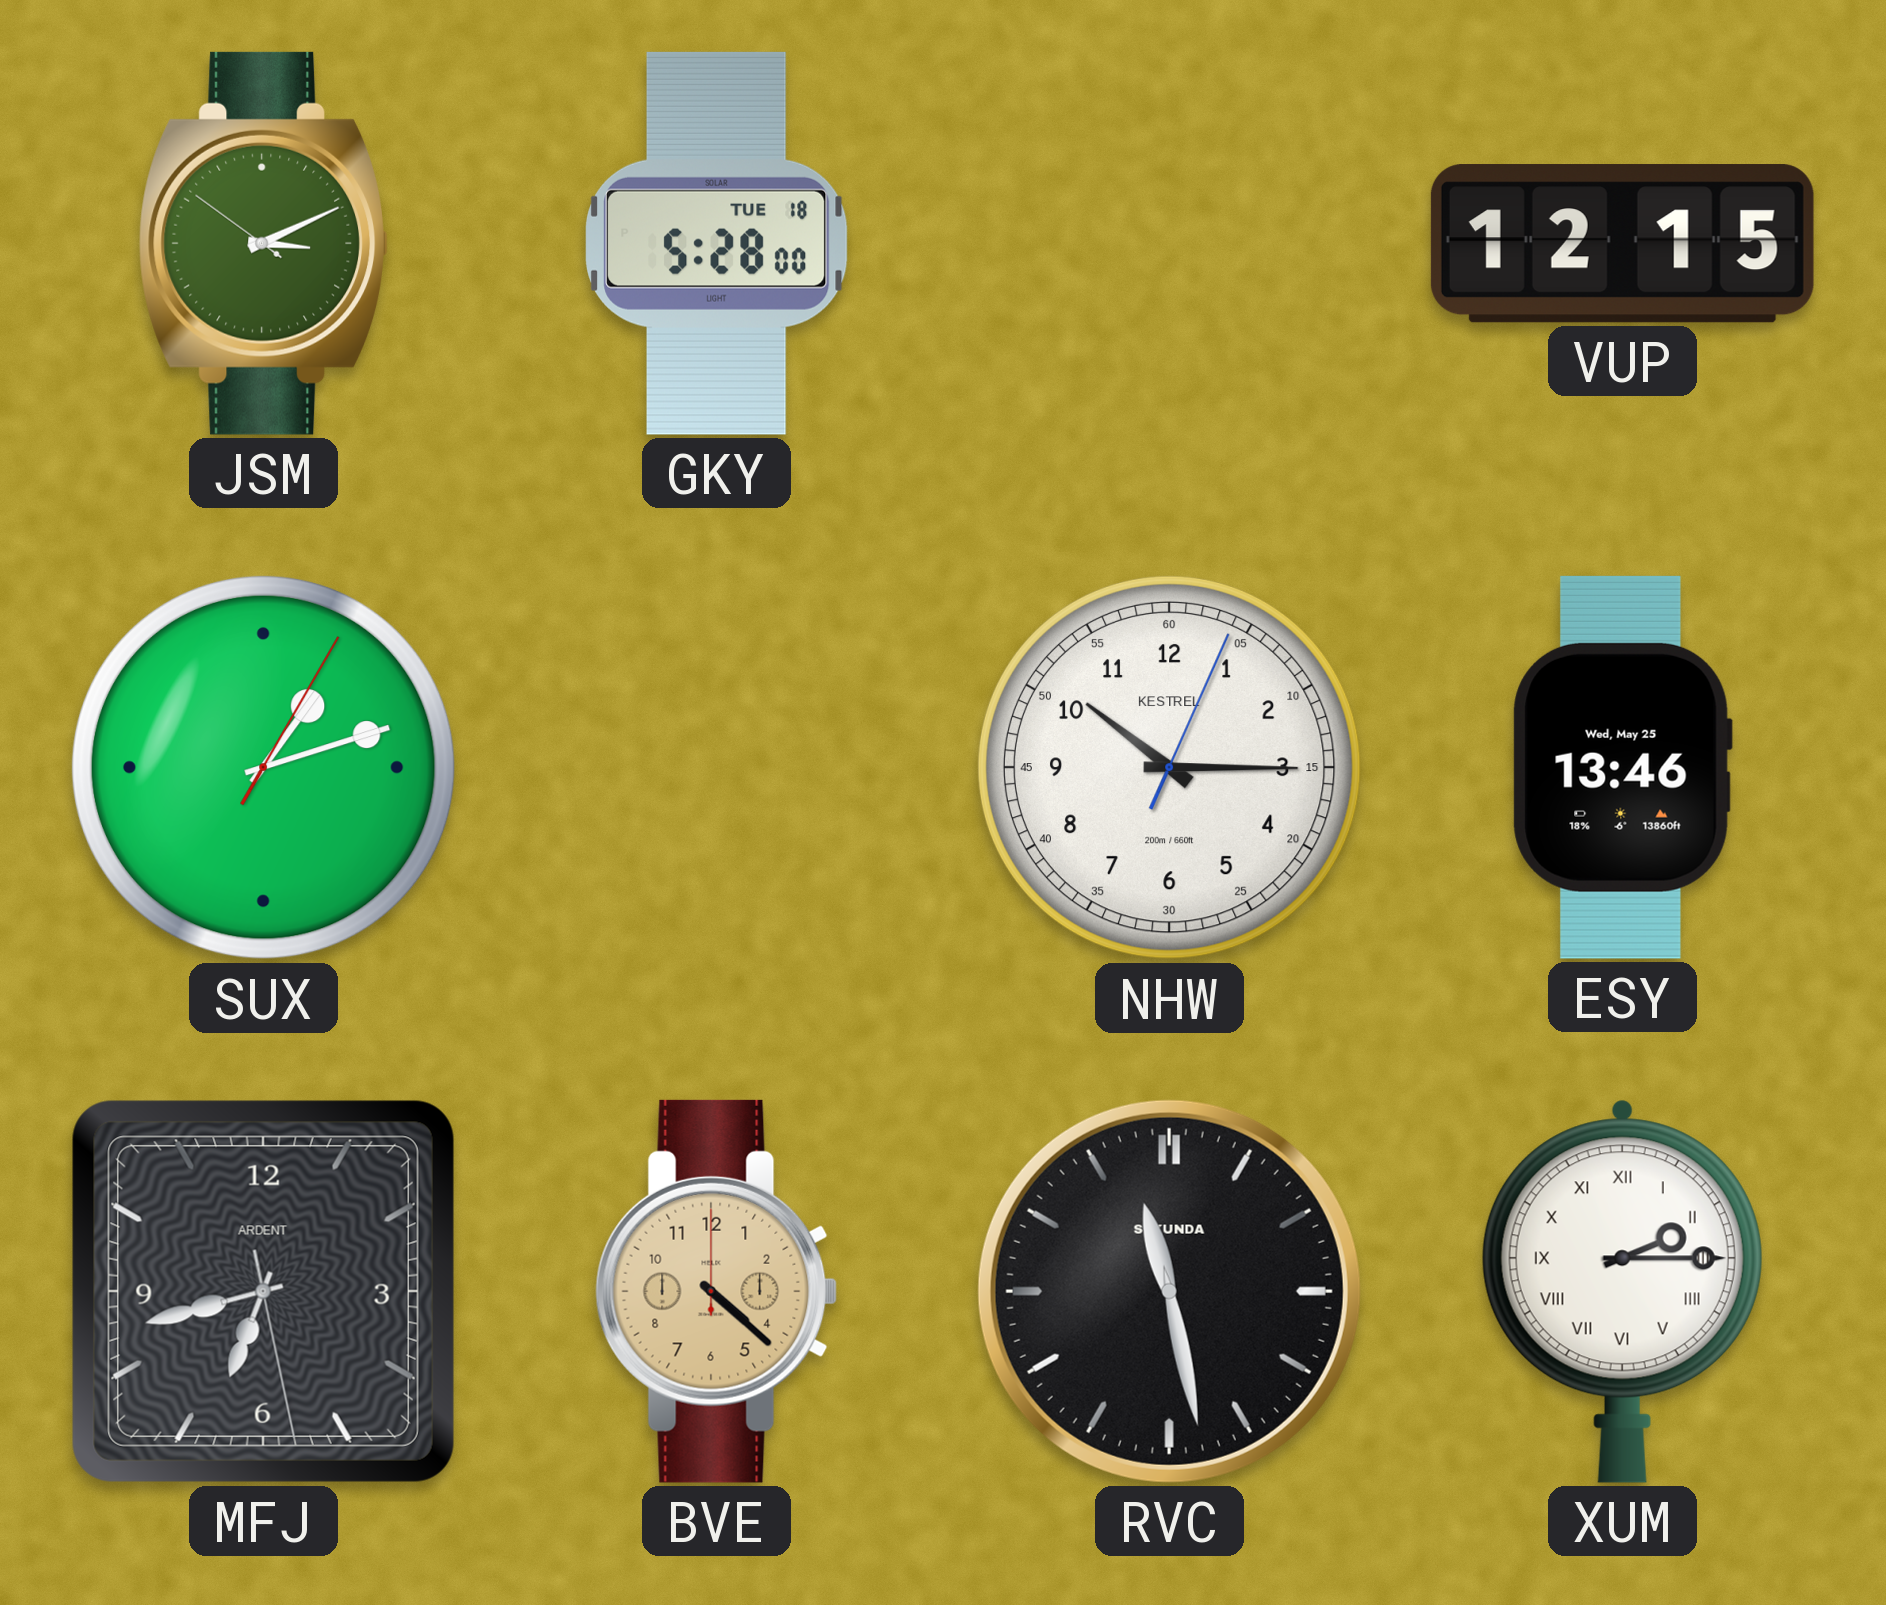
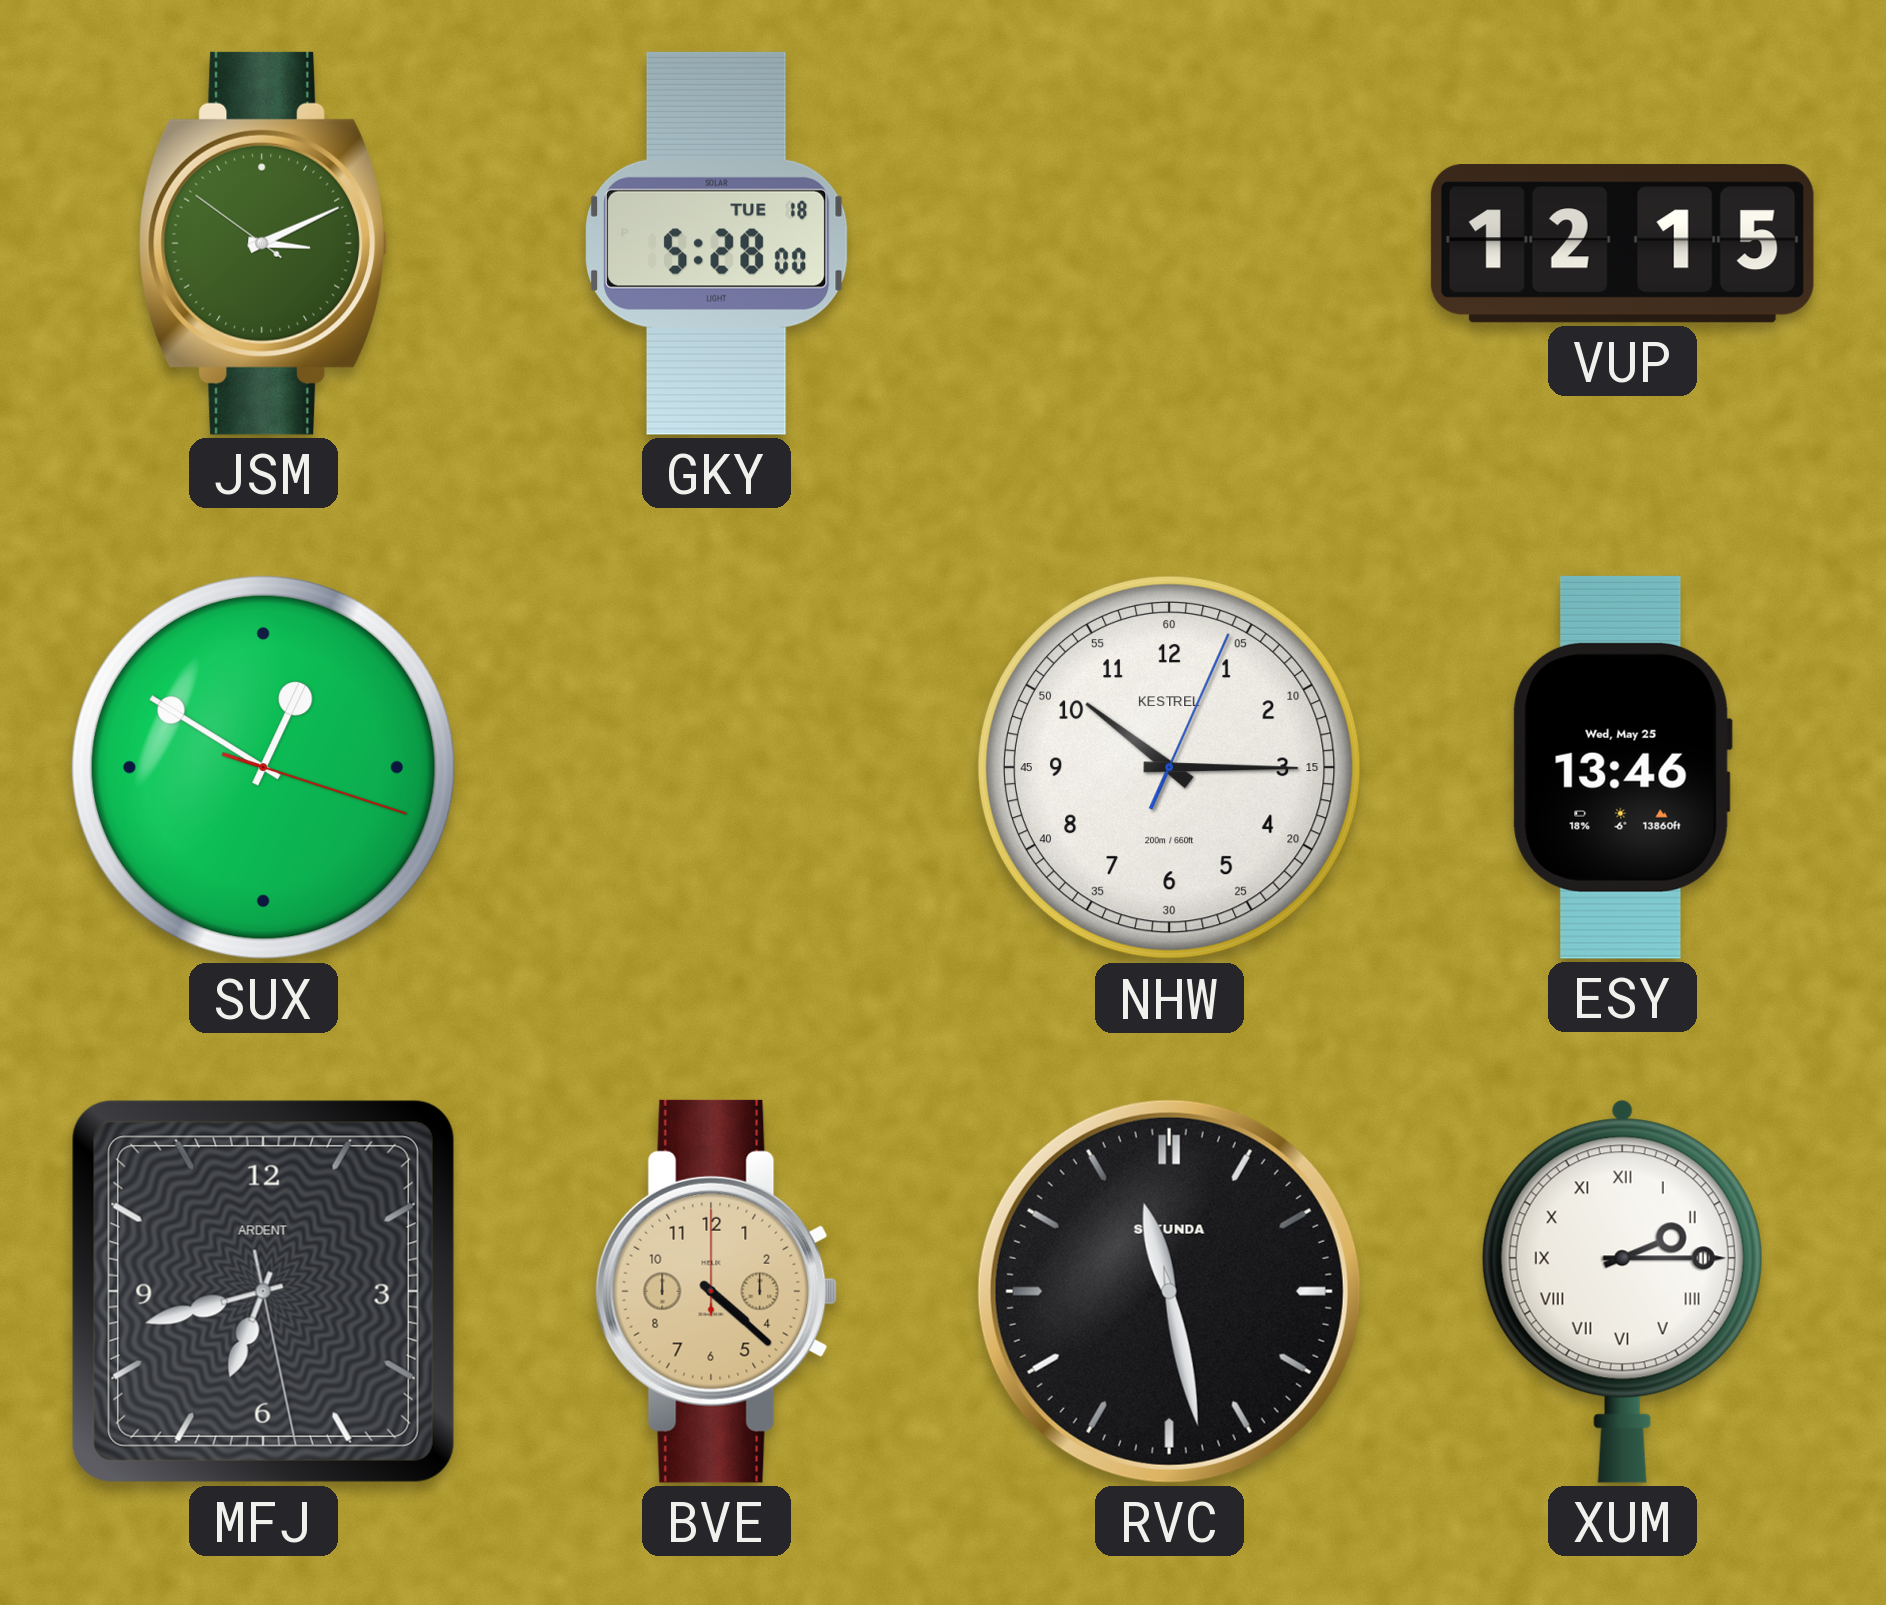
SUX: 1:12 -> 12:50
